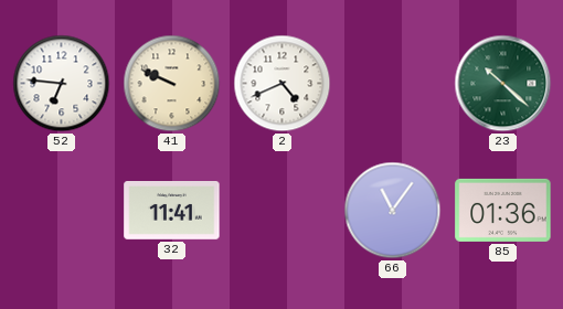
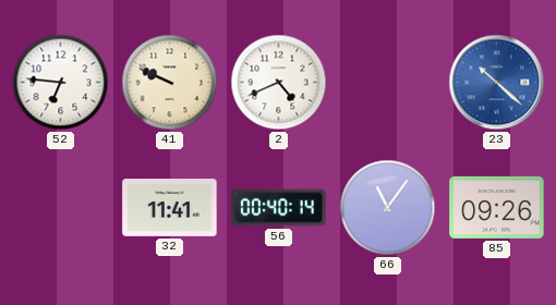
23 dial: green -> blue
56: none -> 00:40
85: 01:36 -> 09:26
